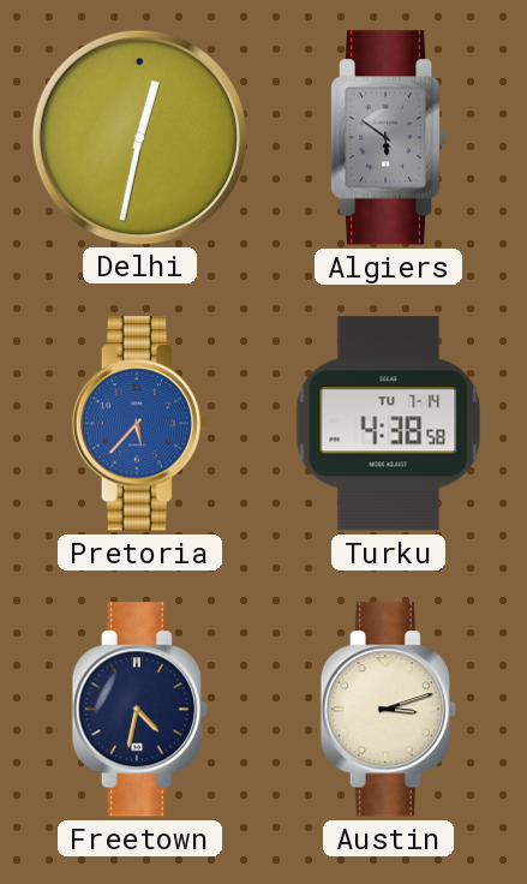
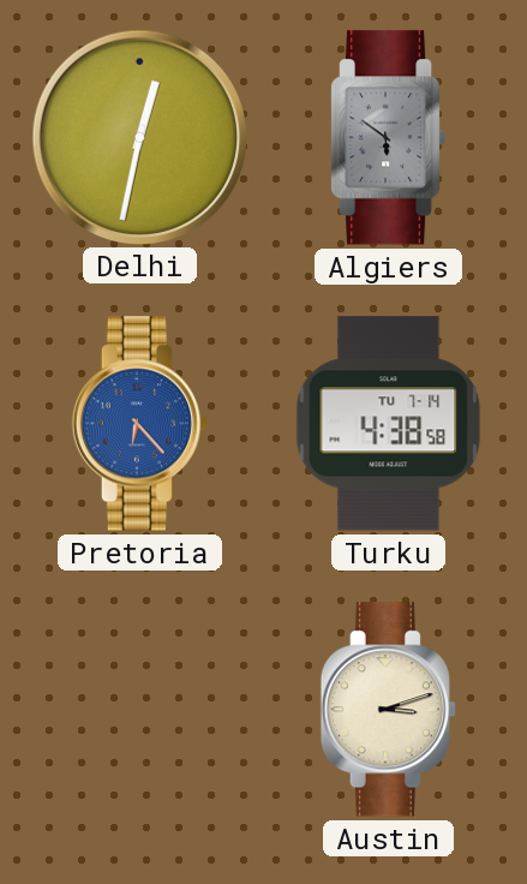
Pretoria: 5:37 -> 6:23
Freetown: 4:32 -> none
